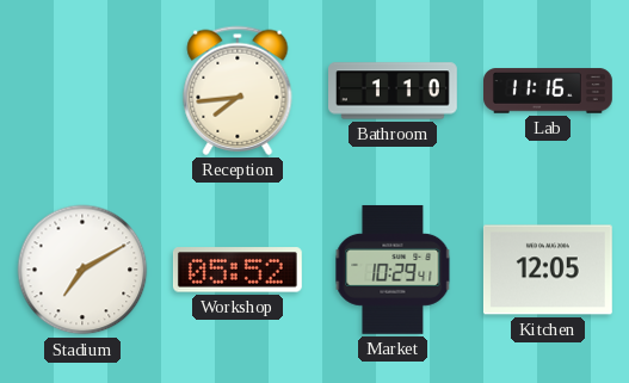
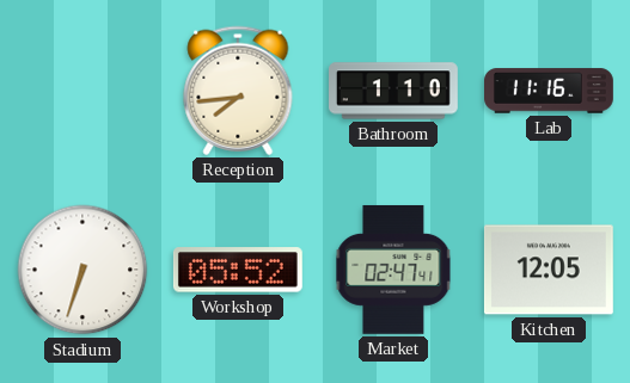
Stadium: 7:10 -> 6:33
Market: 10:29 -> 02:47
